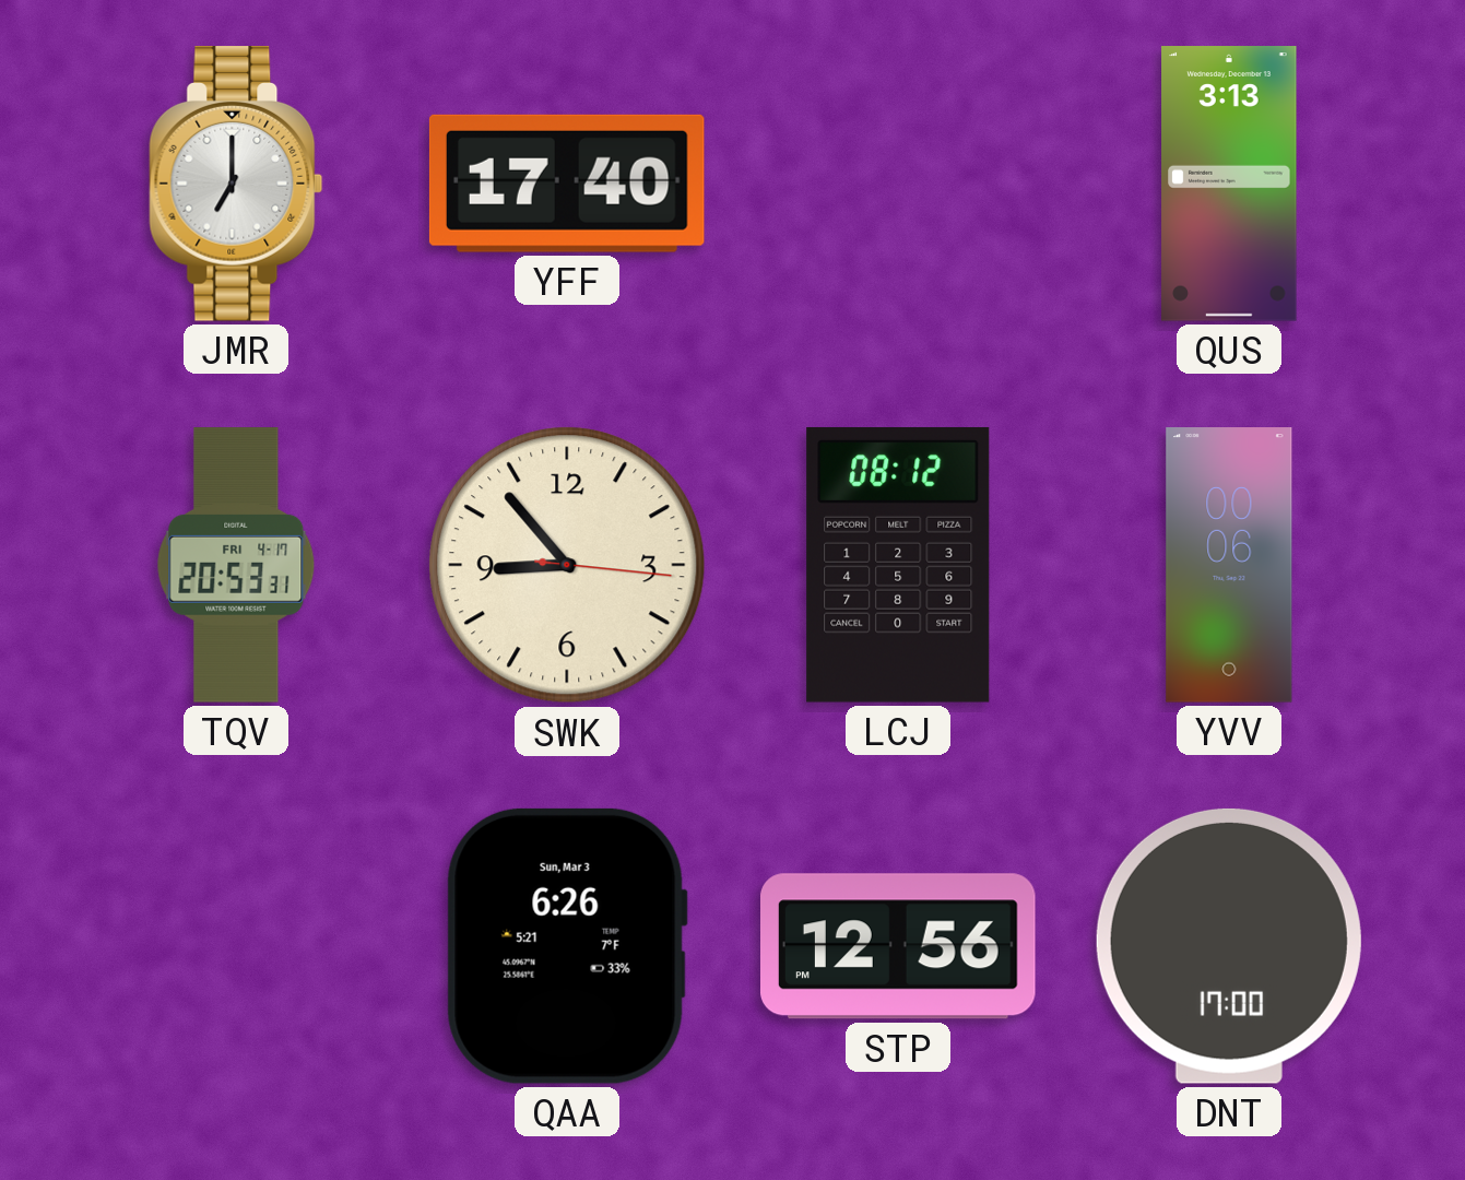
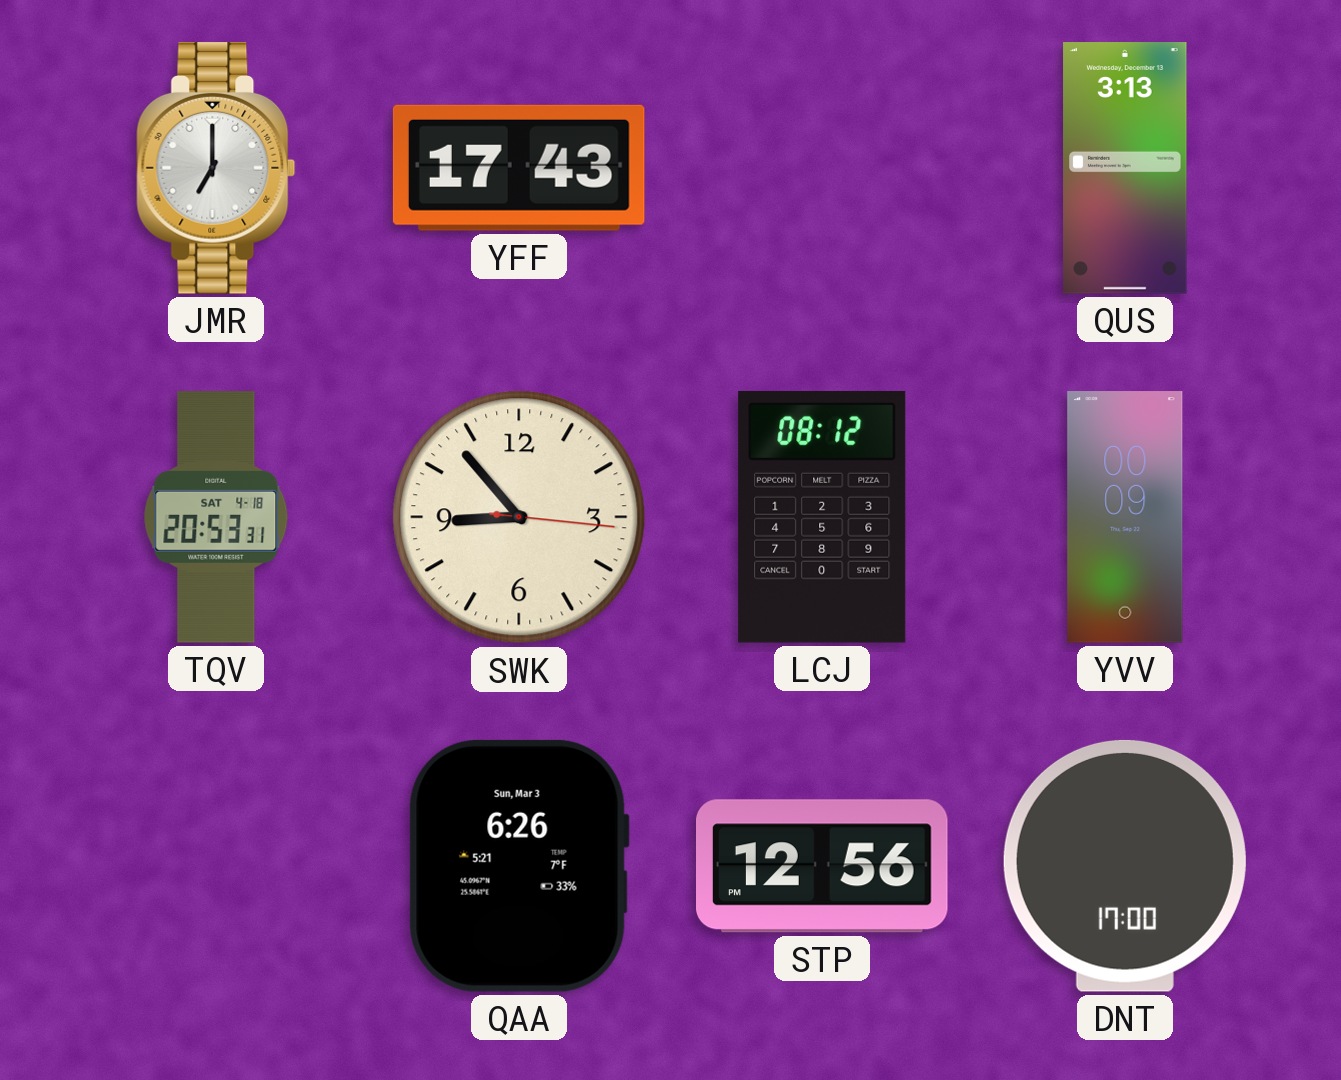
YFF: 17:40 -> 17:43
TQV date: FRI 4-17 -> SAT 4-18
YVV: 00:06 -> 00:09
